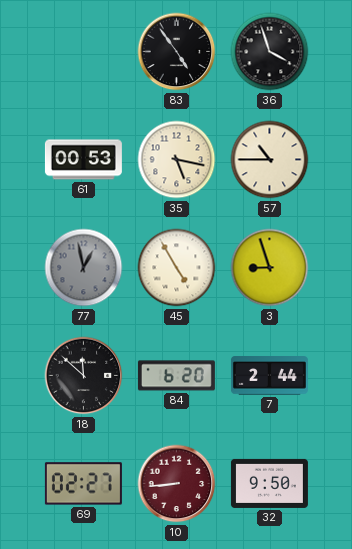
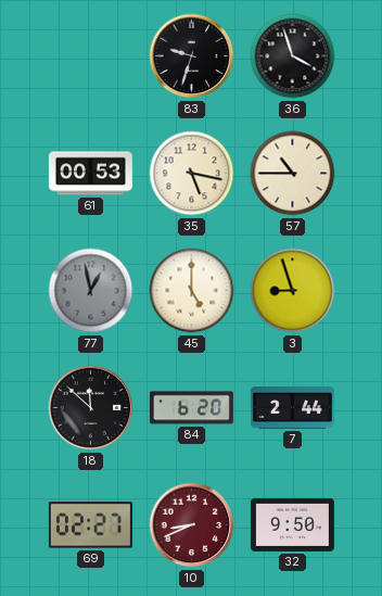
83: 4:54 -> 9:33
45: 4:55 -> 5:00
10: 8:44 -> 8:41
